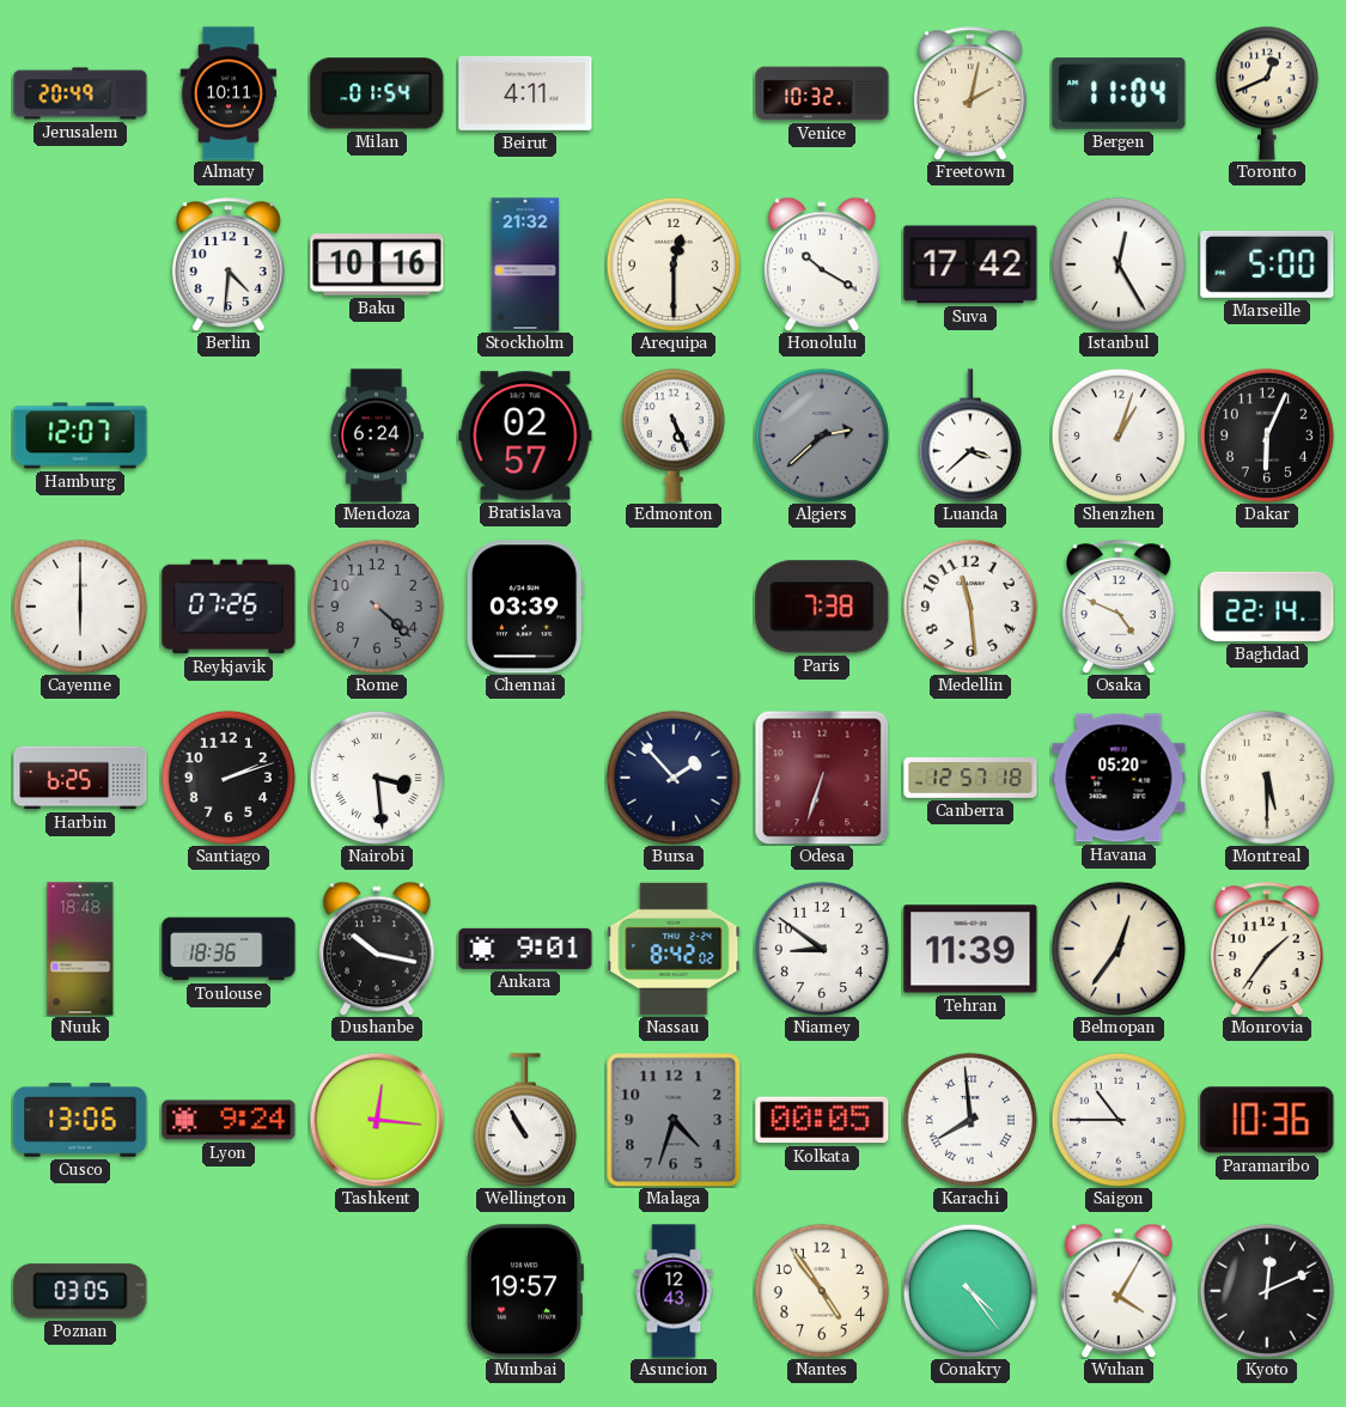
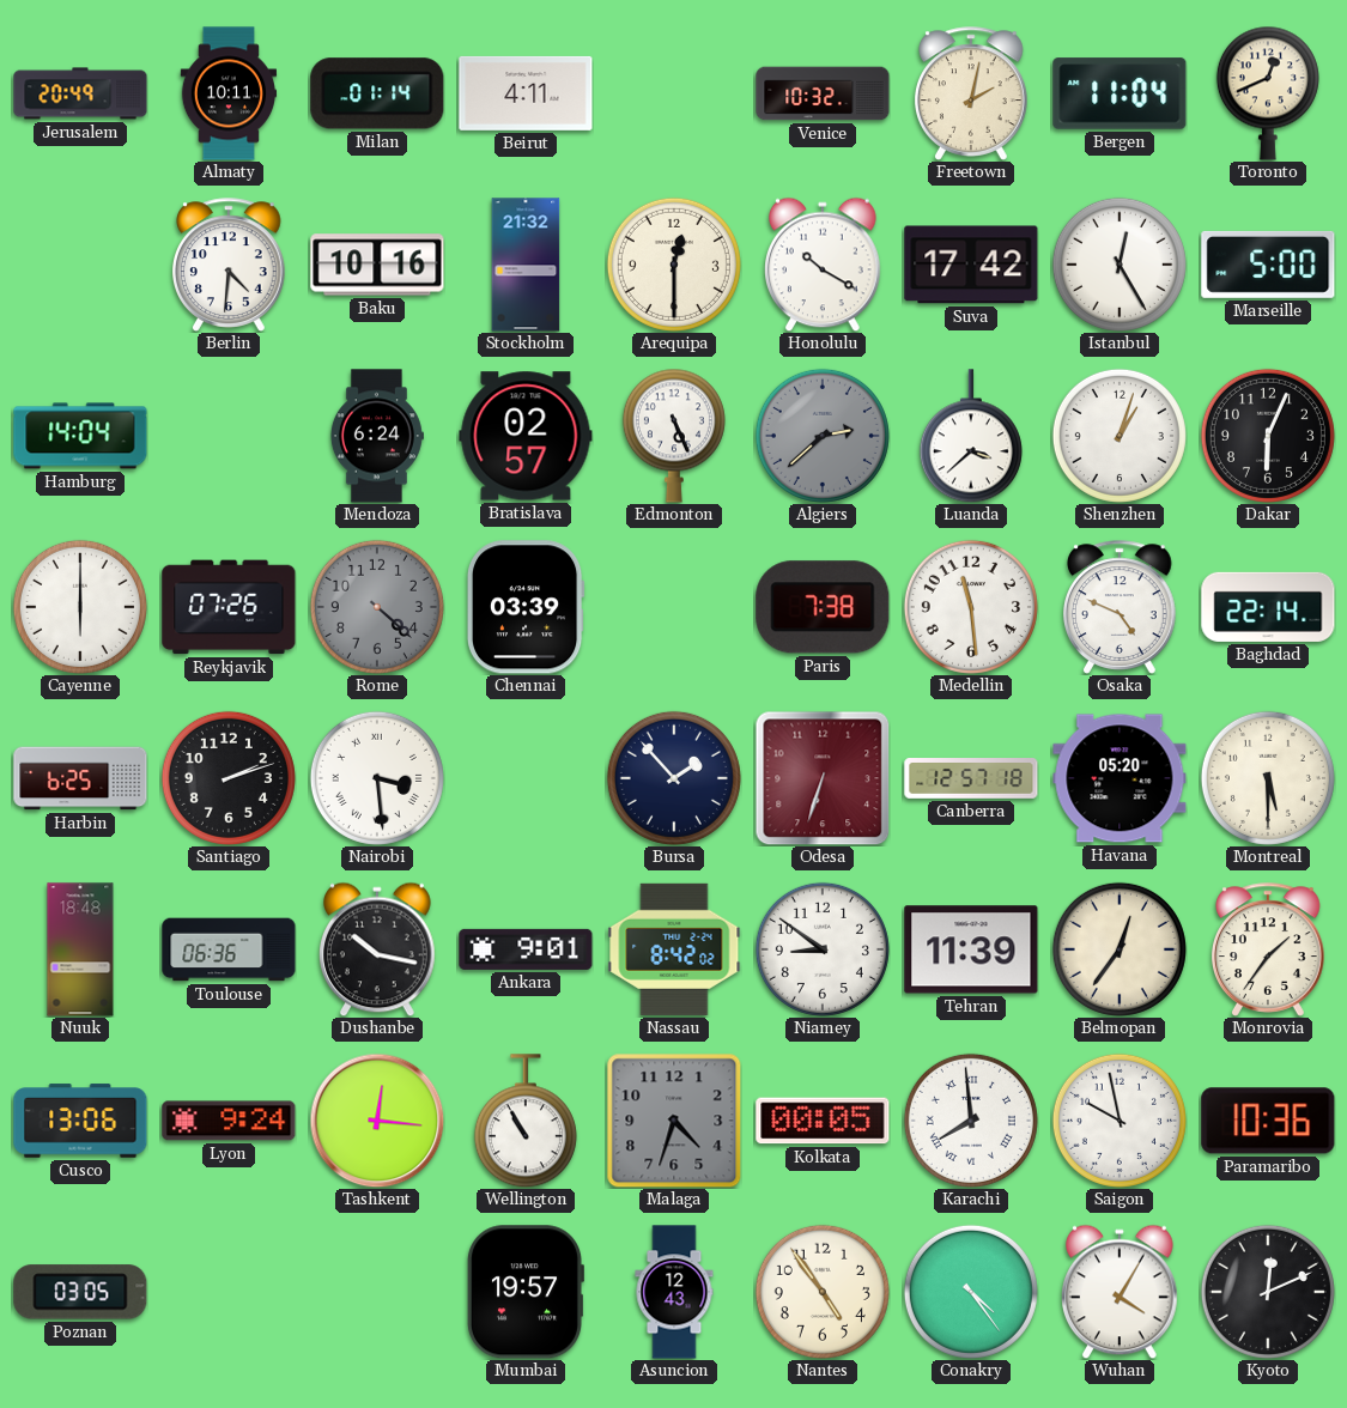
Milan: 01:54 -> 01:14
Hamburg: 12:07 -> 14:04
Toulouse: 18:36 -> 06:36
Saigon: 10:45 -> 9:58
